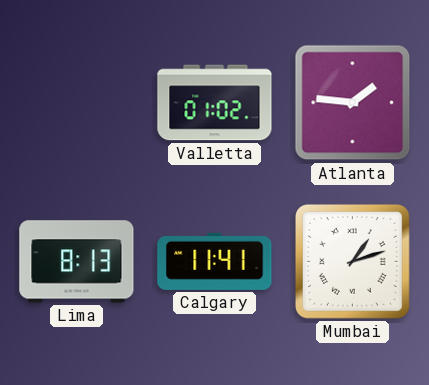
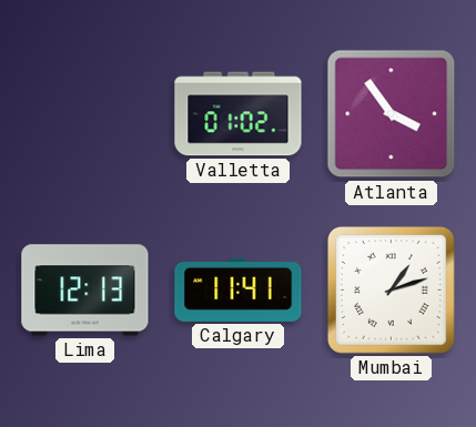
Atlanta: 1:46 -> 3:54
Lima: 8:13 -> 12:13
